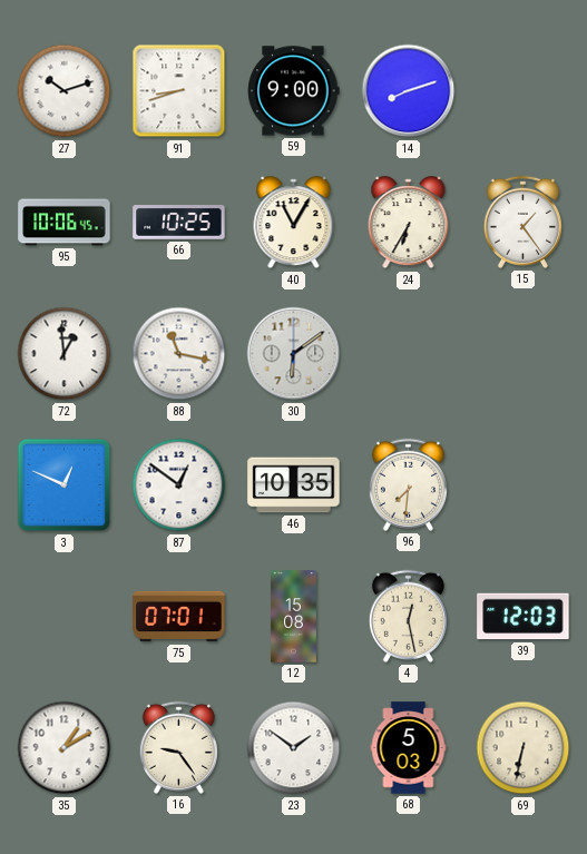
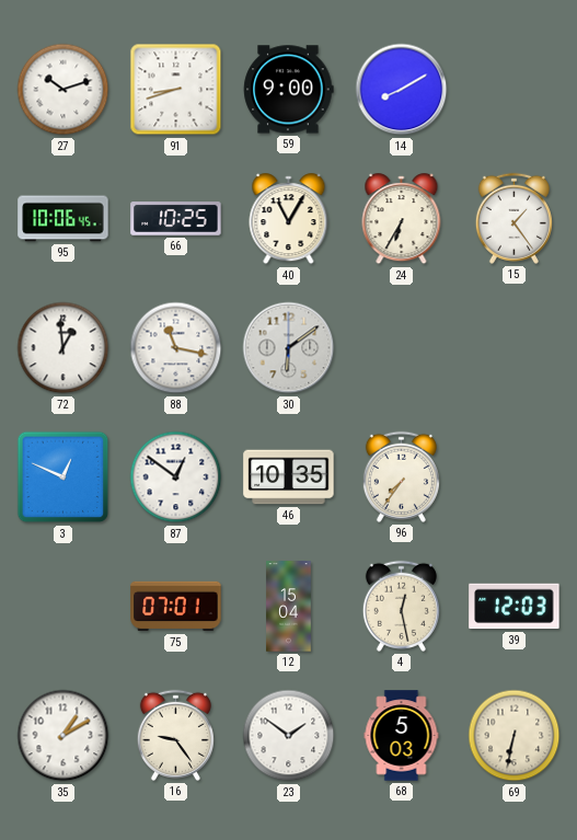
14: 8:12 -> 8:10
96: 7:31 -> 7:36
12: 15:08 -> 15:04
